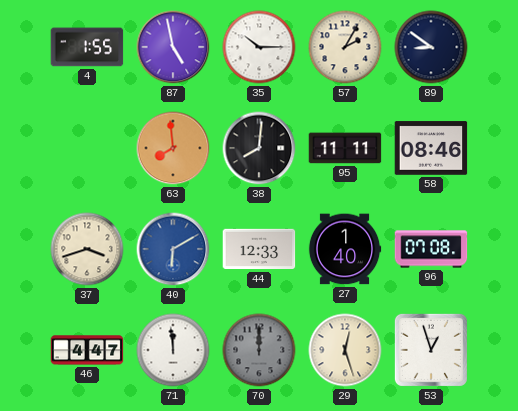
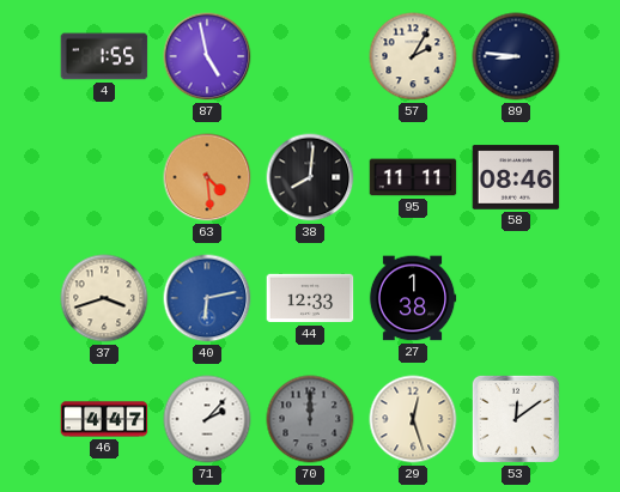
35: 10:15 -> none
89: 8:51 -> 8:46
63: 7:59 -> 4:29
40: 6:10 -> 6:13
27: 1:40 -> 1:38
96: 07:08 -> none
71: 11:59 -> 2:07
53: 12:57 -> 12:09
